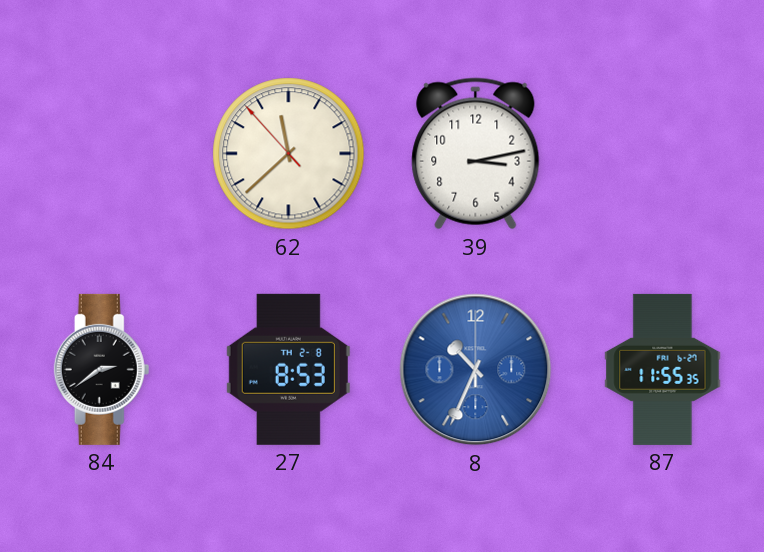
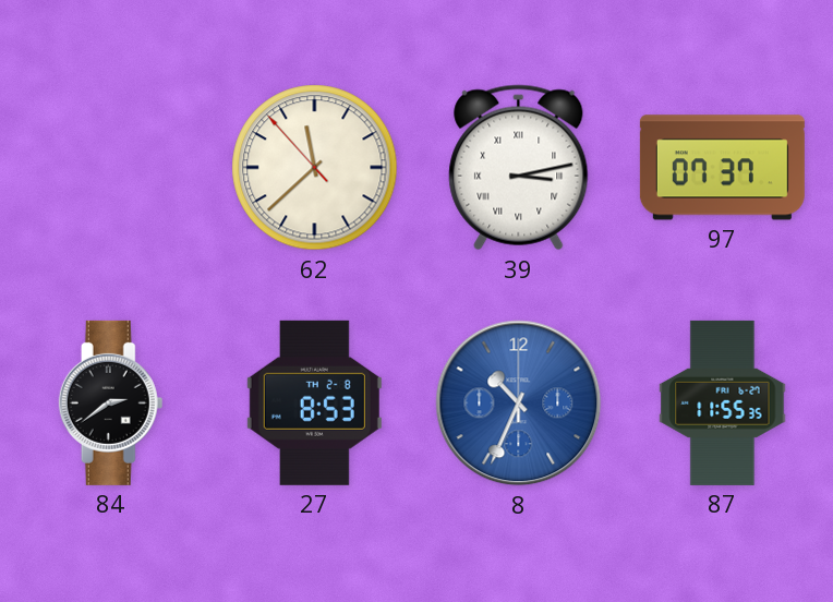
39 numerals: Arabic -> Roman
97: none -> 07:37
